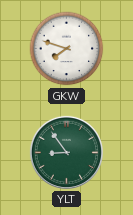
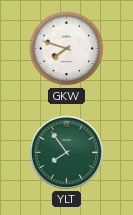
YLT: 8:54 -> 7:54
